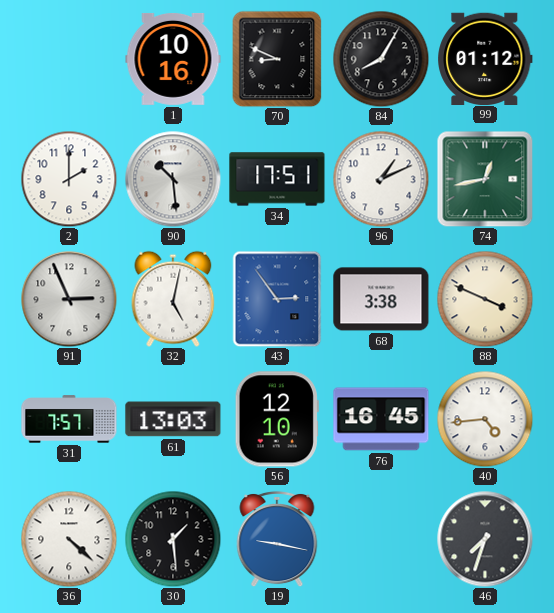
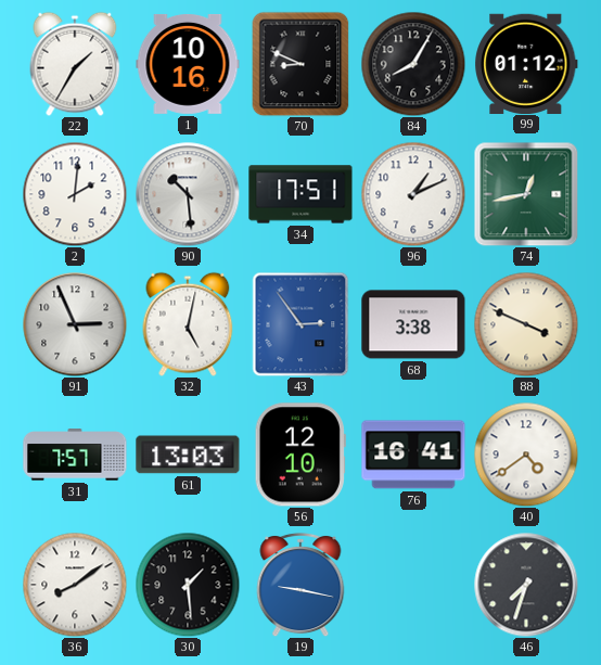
22: none -> 1:35
2: 2:00 -> 2:01
76: 16:45 -> 16:41
40: 4:44 -> 4:39
36: 4:22 -> 8:09
